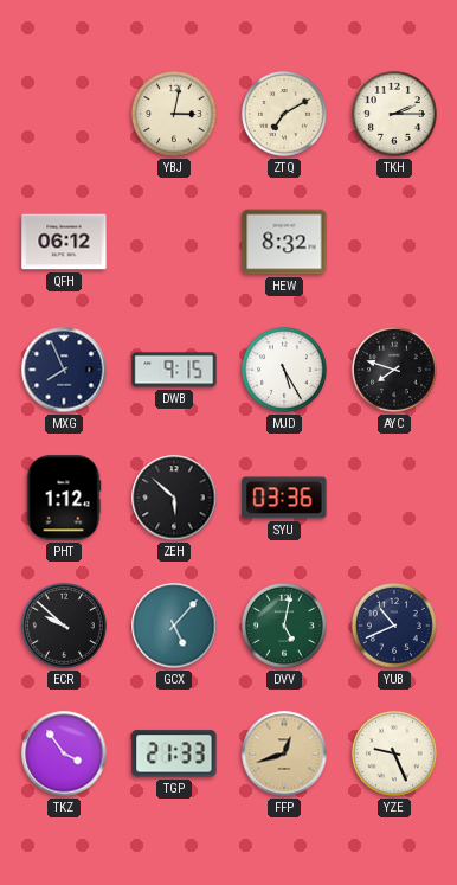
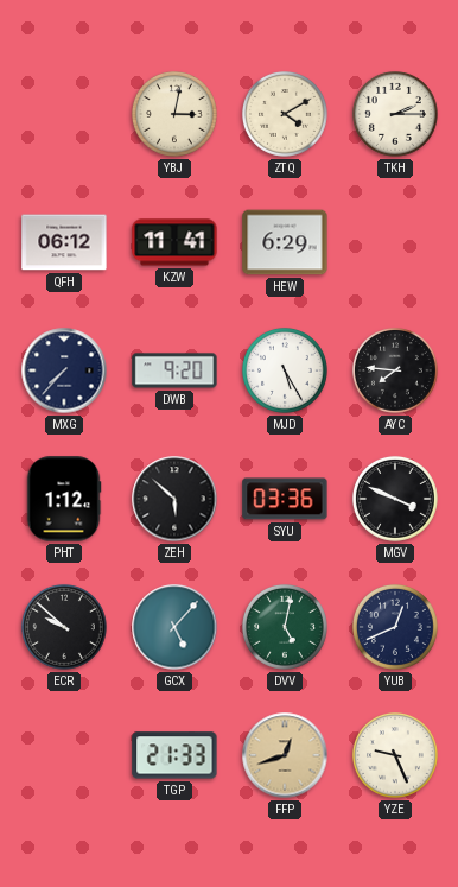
ZTQ: 7:10 -> 4:10
KZW: none -> 11:41
HEW: 8:32 -> 6:29
MXG: 7:56 -> 7:37
DWB: 9:15 -> 9:20
AYC: 7:48 -> 7:46
MGV: none -> 3:49
YUB: 10:41 -> 12:41
TKZ: 3:54 -> none
